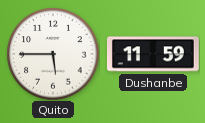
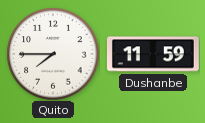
Quito: 5:45 -> 7:45
